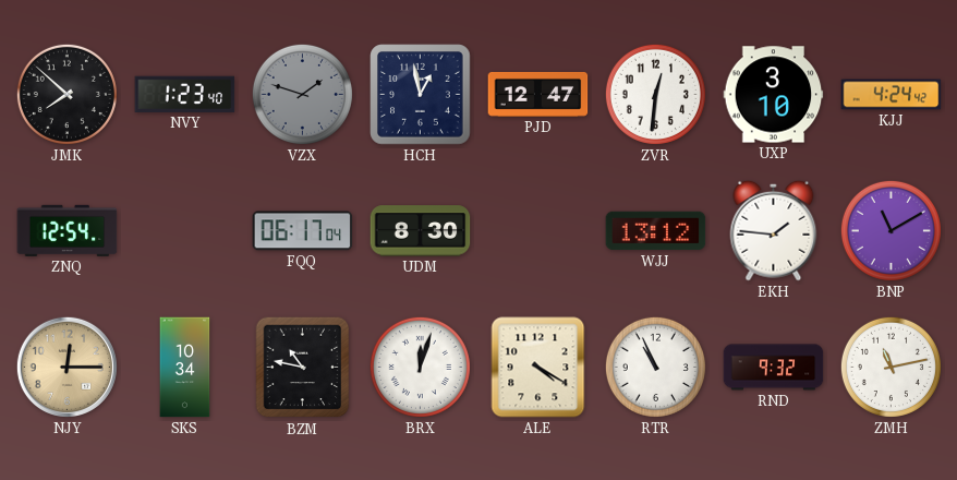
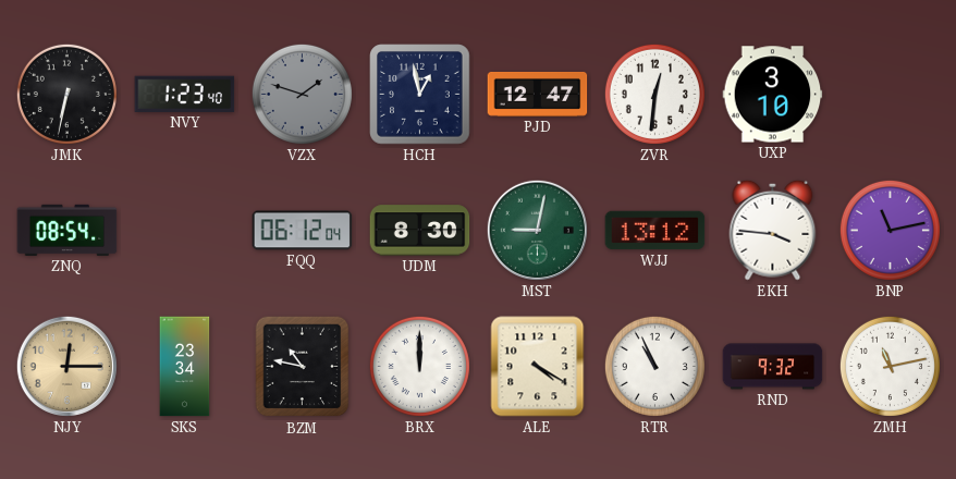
JMK: 7:52 -> 6:32
KJJ: 4:24 -> none
ZNQ: 12:54 -> 08:54
FQQ: 06:17 -> 06:12
MST: none -> 9:02
EKH: 1:46 -> 3:46
BNP: 11:10 -> 11:13
SKS: 10:34 -> 23:34
BRX: 12:03 -> 12:00
